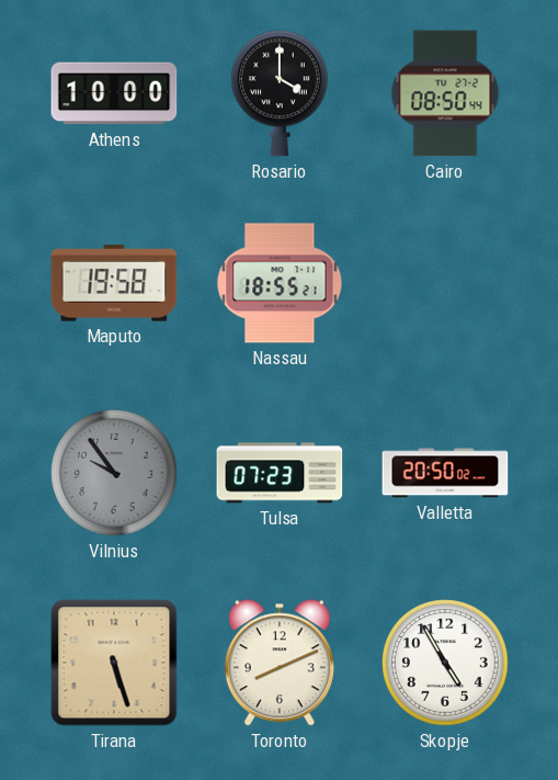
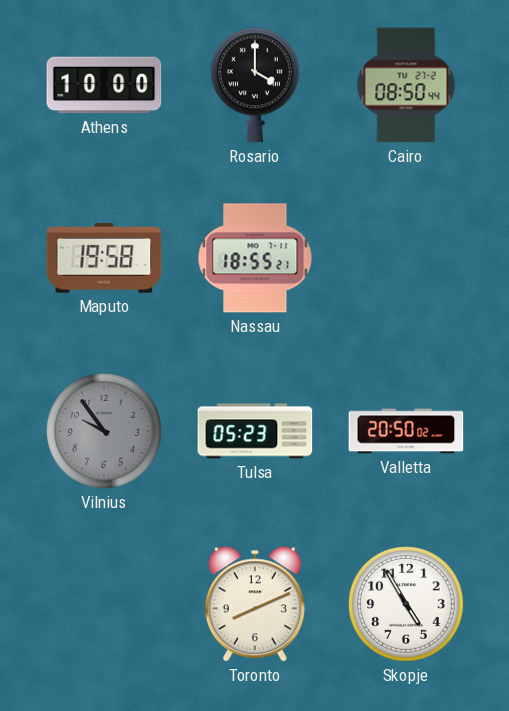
Tulsa: 07:23 -> 05:23
Tirana: 5:27 -> none
